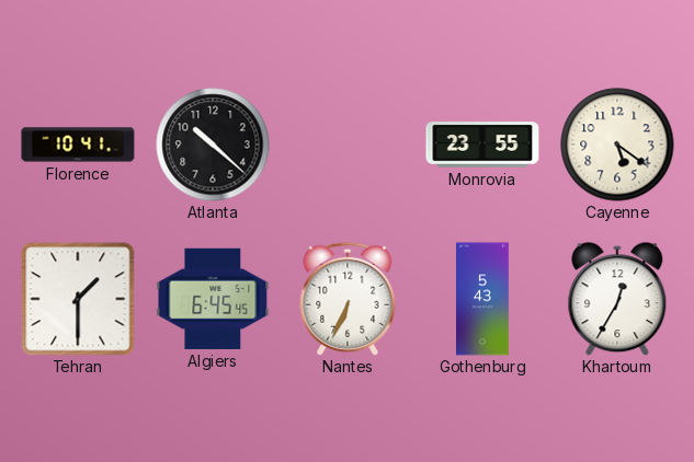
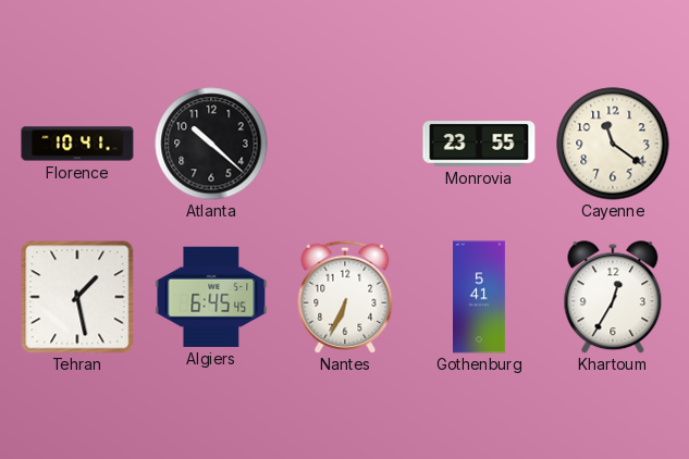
Cayenne: 5:21 -> 11:21
Tehran: 1:30 -> 1:28
Gothenburg: 5:43 -> 5:41
